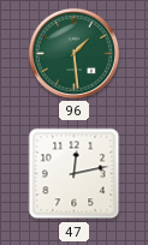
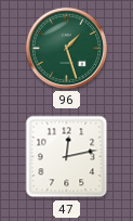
96: 1:29 -> 1:27
